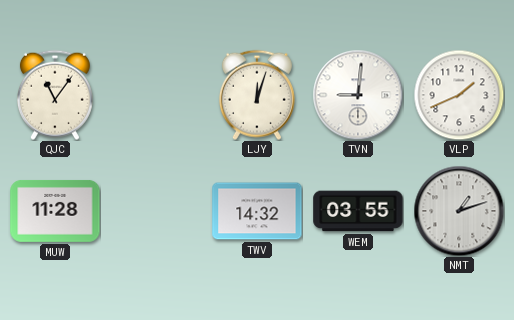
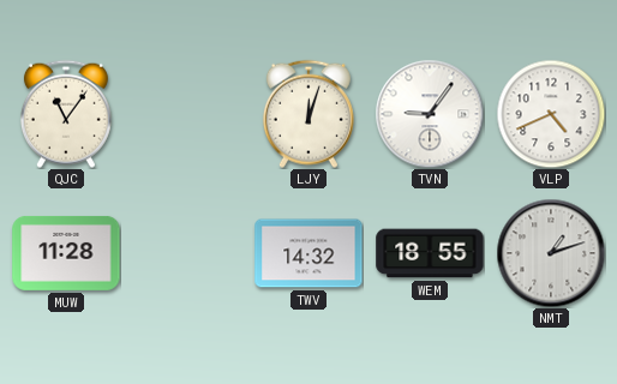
TVN: 9:01 -> 9:06
VLP: 1:41 -> 4:41
WEM: 03:55 -> 18:55
